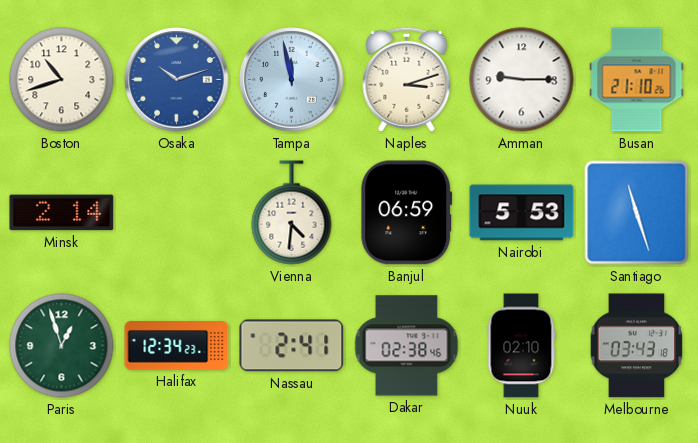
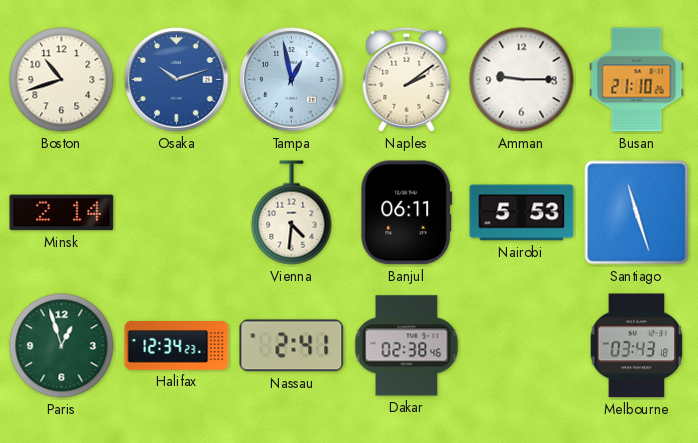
Tampa: 11:58 -> 12:58
Naples: 3:12 -> 2:09
Banjul: 06:59 -> 06:11
Nuuk: 02:10 -> none
